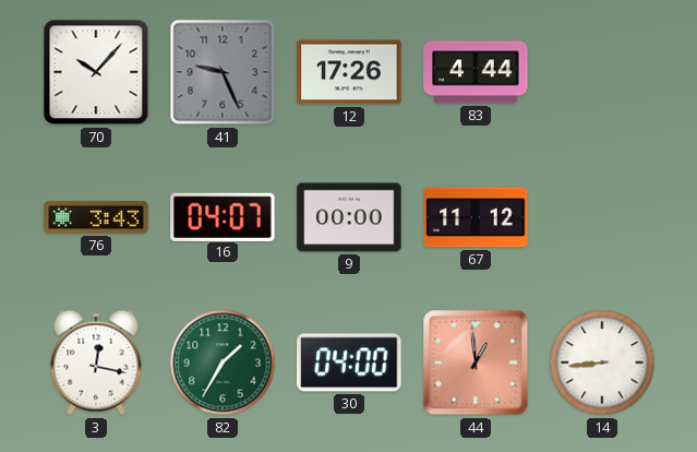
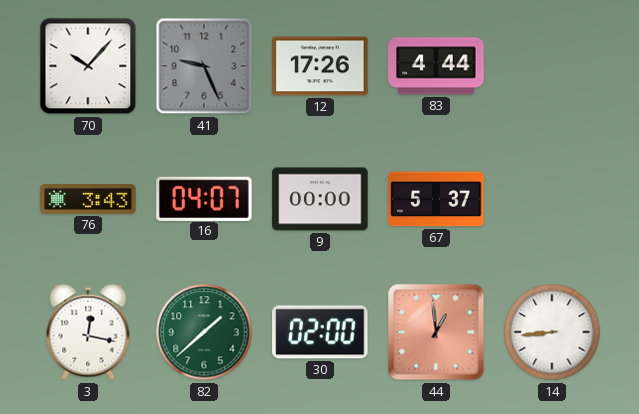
67: 11:12 -> 5:37
82: 1:35 -> 1:38
30: 04:00 -> 02:00
